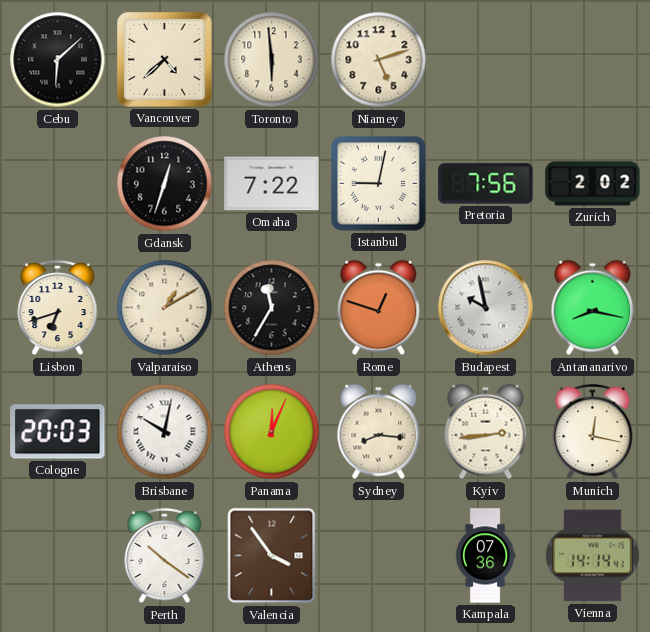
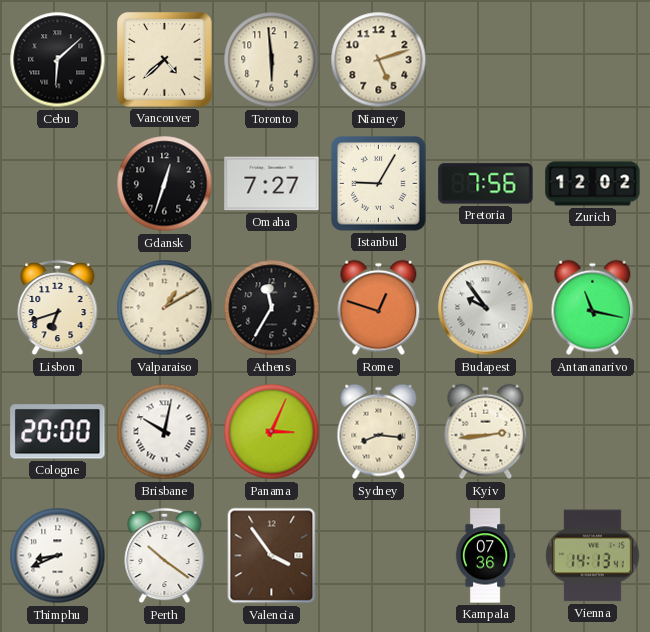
Omaha: 7:22 -> 7:27
Istanbul: 9:02 -> 9:05
Zurich: 2:02 -> 12:02
Budapest: 9:58 -> 9:54
Antananarivo: 8:17 -> 11:17
Cologne: 20:03 -> 20:00
Panama: 12:04 -> 3:04
Munich: 12:17 -> none
Thimphu: none -> 8:41
Vienna: 14:14 -> 14:13
